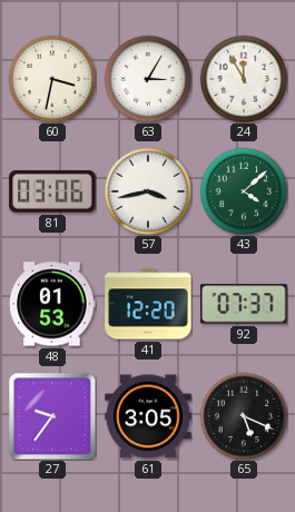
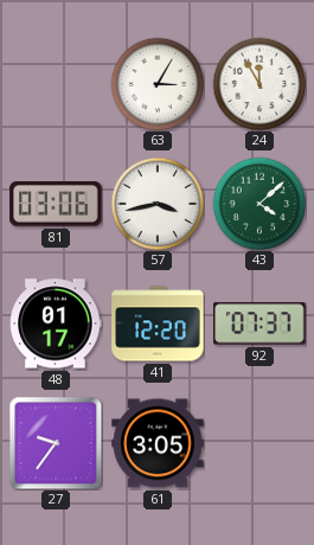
60: 3:32 -> none
48: 01:53 -> 01:17
65: 5:19 -> none
